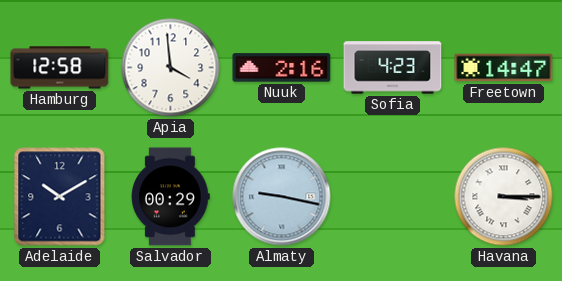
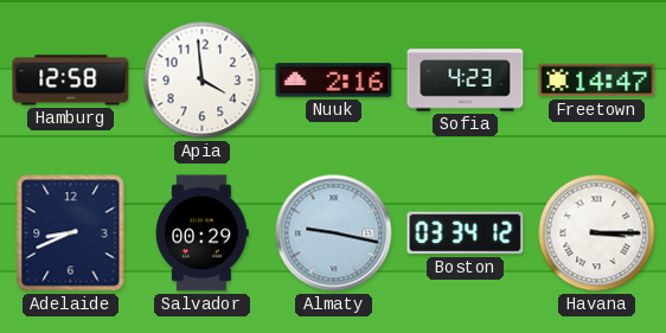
Adelaide: 10:10 -> 8:41
Boston: none -> 03:34
